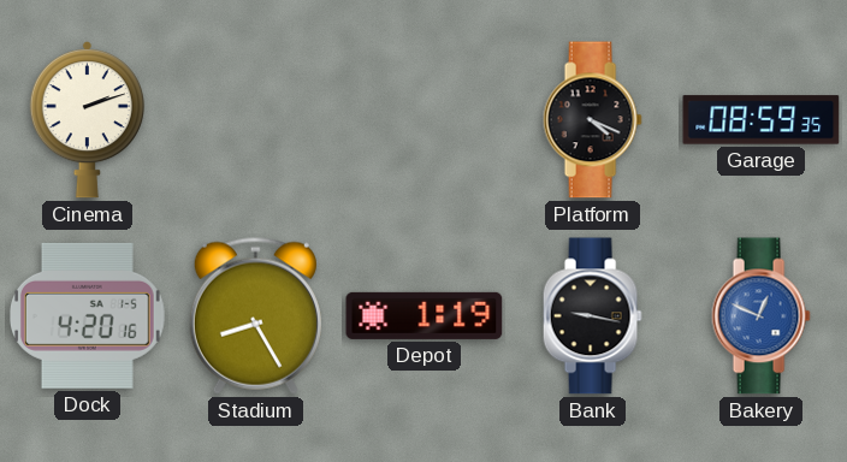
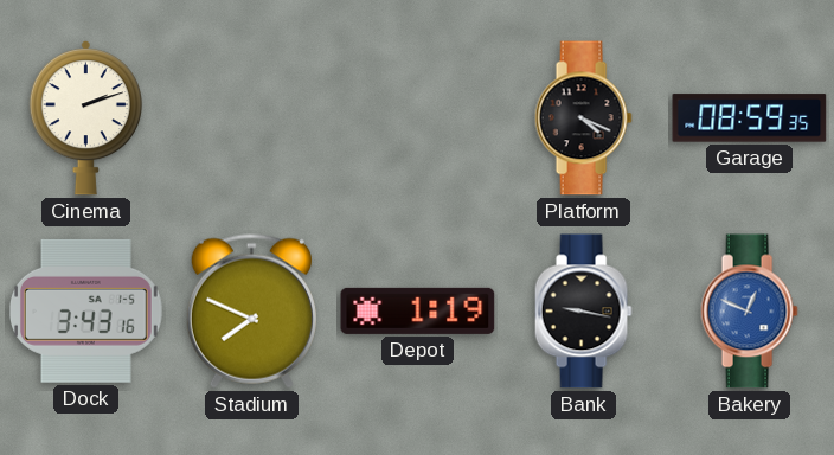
Dock: 4:20 -> 3:43
Stadium: 8:25 -> 7:49
